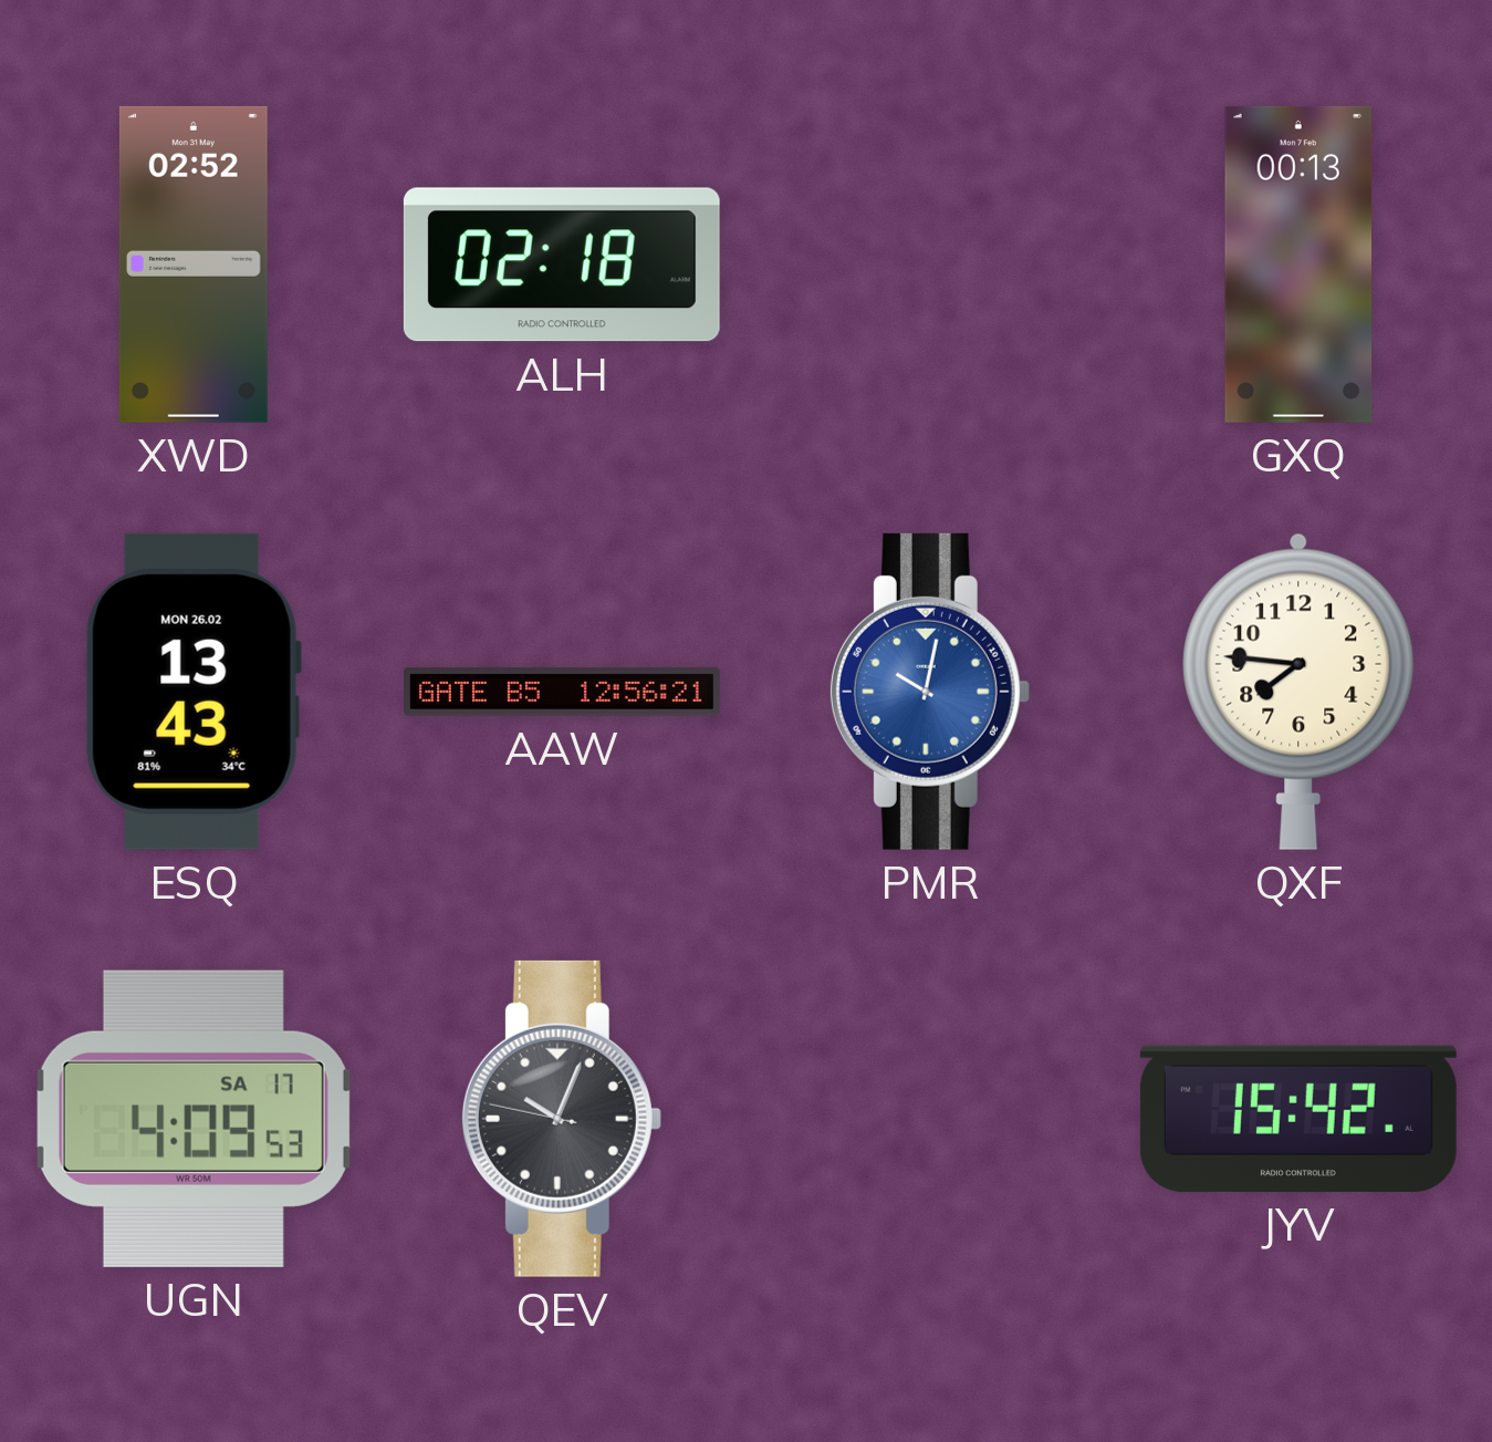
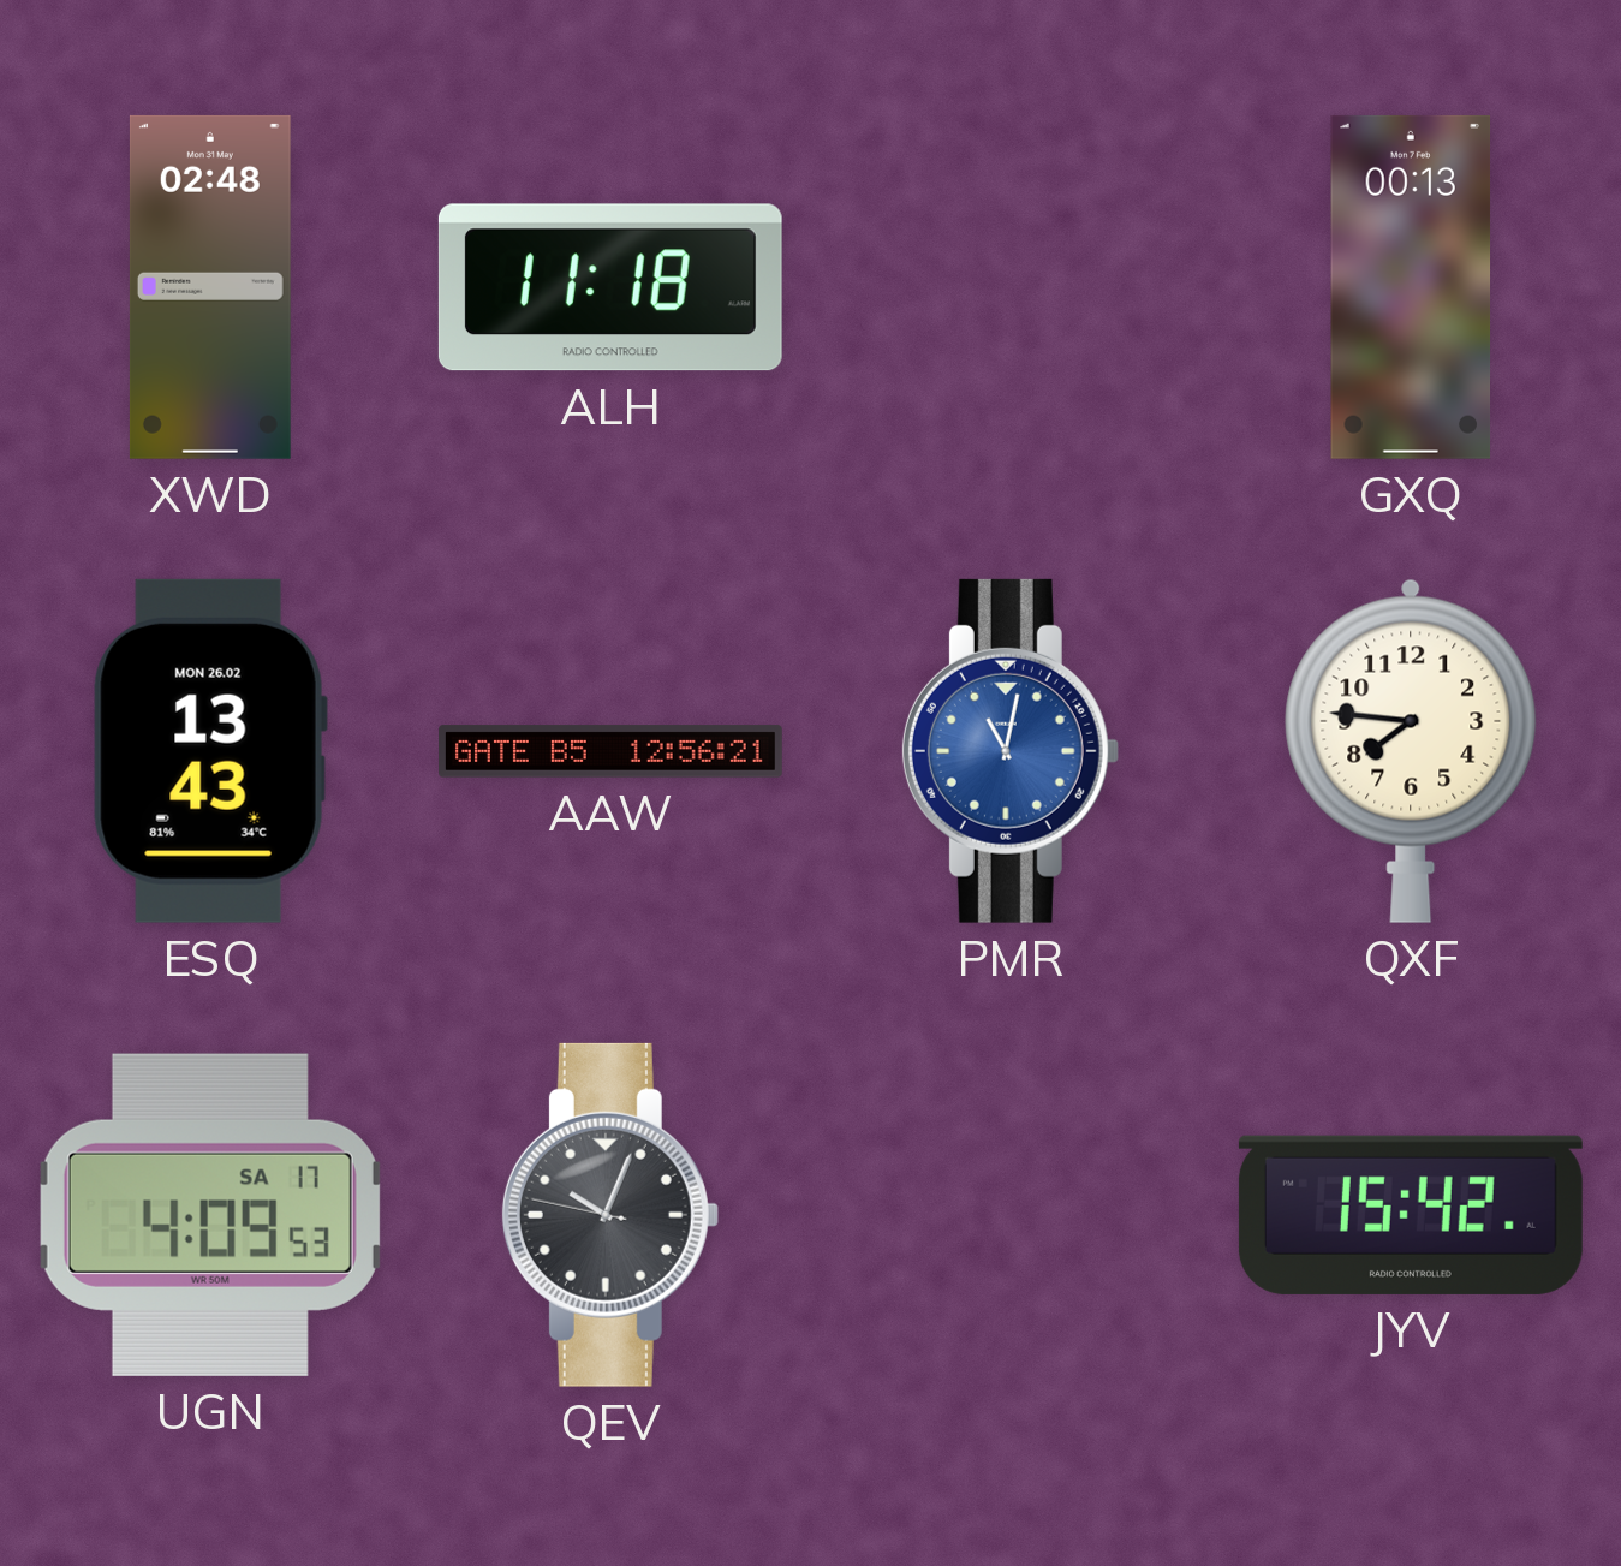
XWD: 02:52 -> 02:48
ALH: 02:18 -> 11:18
PMR: 10:02 -> 11:02
